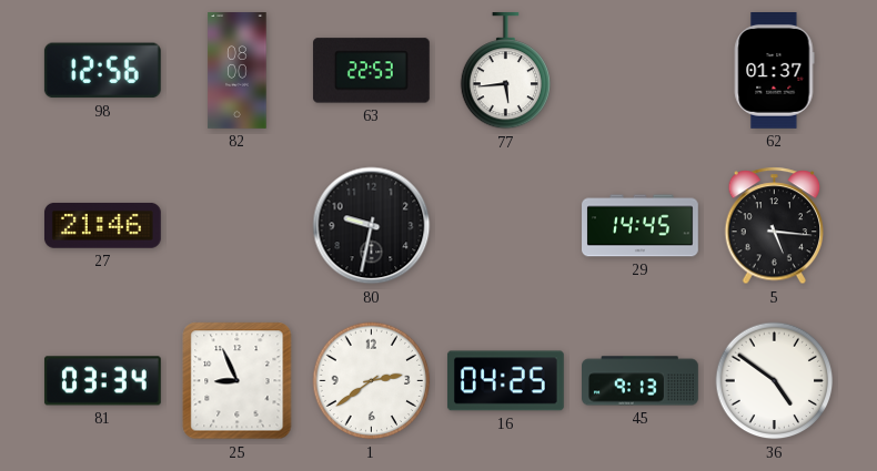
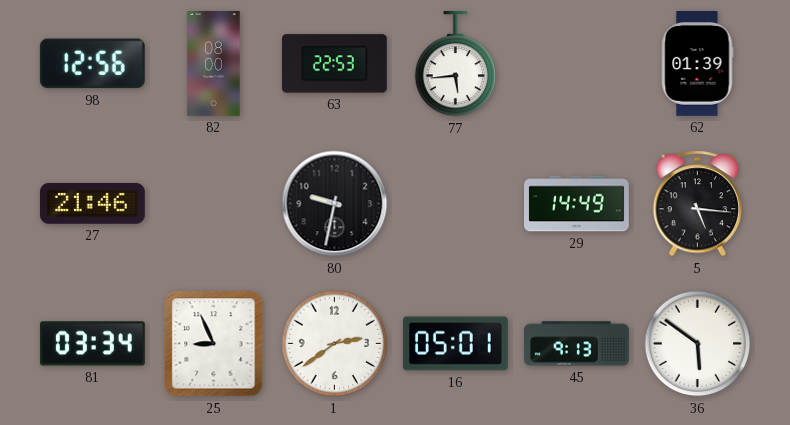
62: 01:37 -> 01:39
29: 14:45 -> 14:49
16: 04:25 -> 05:01
36: 4:51 -> 5:51
